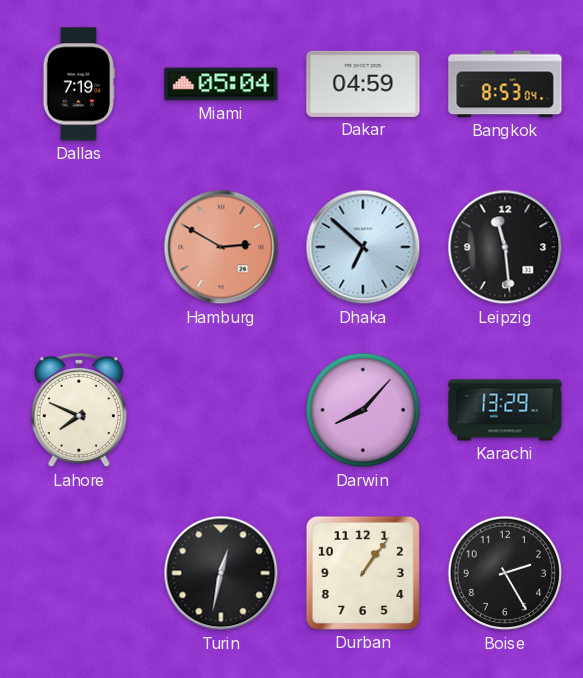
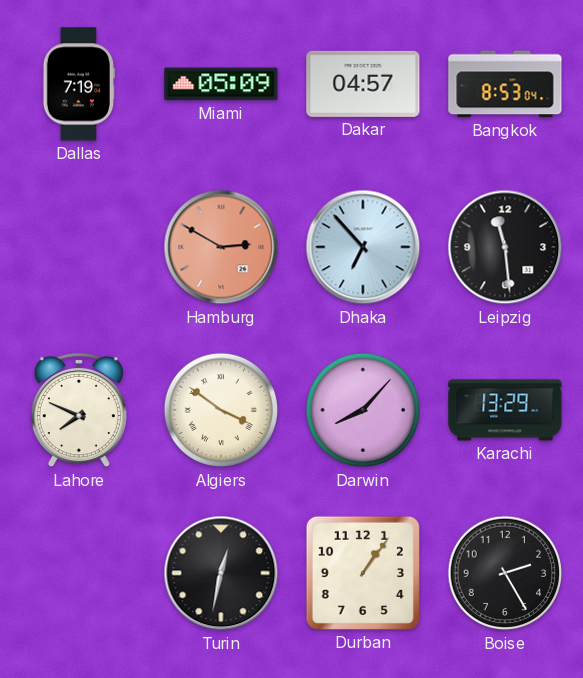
Miami: 05:04 -> 05:09
Dakar: 04:59 -> 04:57
Dhaka: 6:52 -> 6:53
Algiers: none -> 3:51
